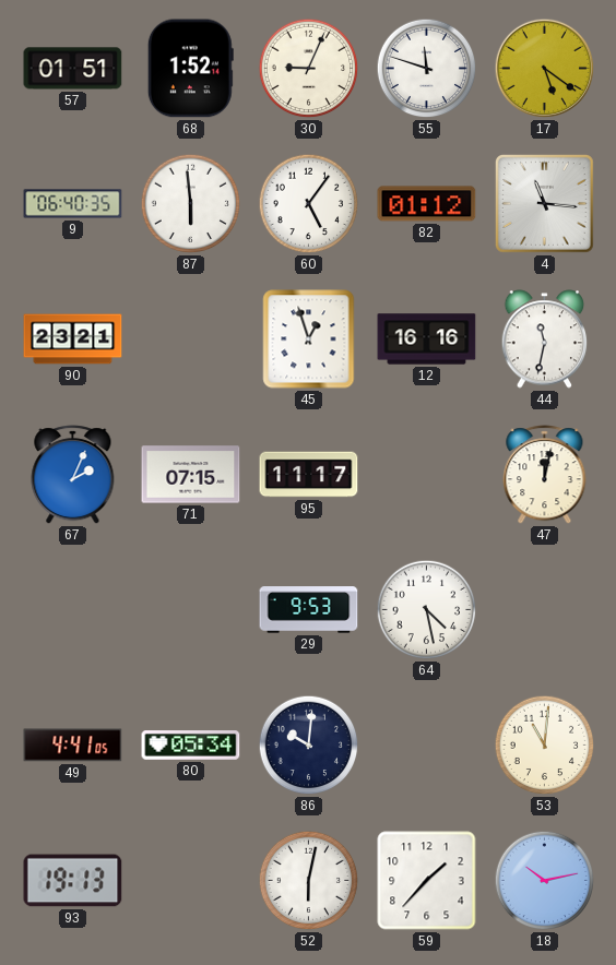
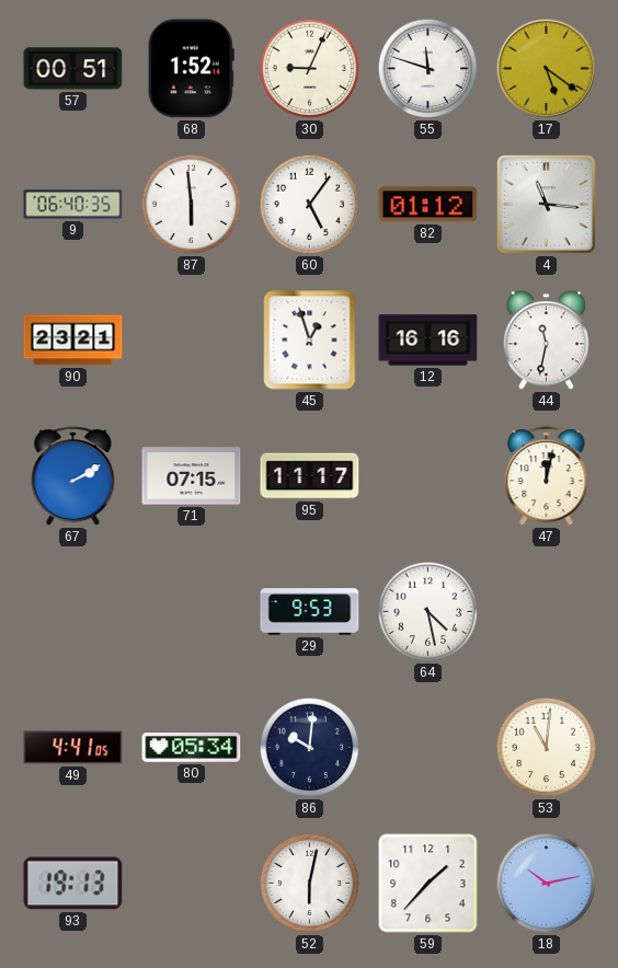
57: 01:51 -> 00:51
67: 2:04 -> 2:10
